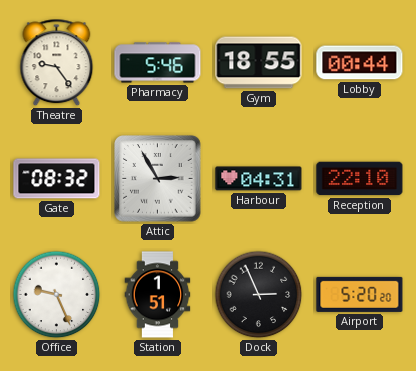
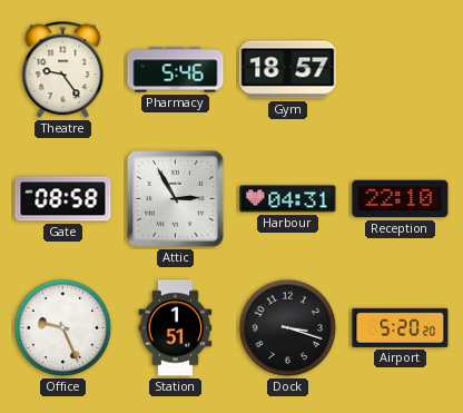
Gym: 18:55 -> 18:57
Lobby: 00:44 -> none
Gate: 08:32 -> 08:58
Dock: 2:56 -> 3:18
